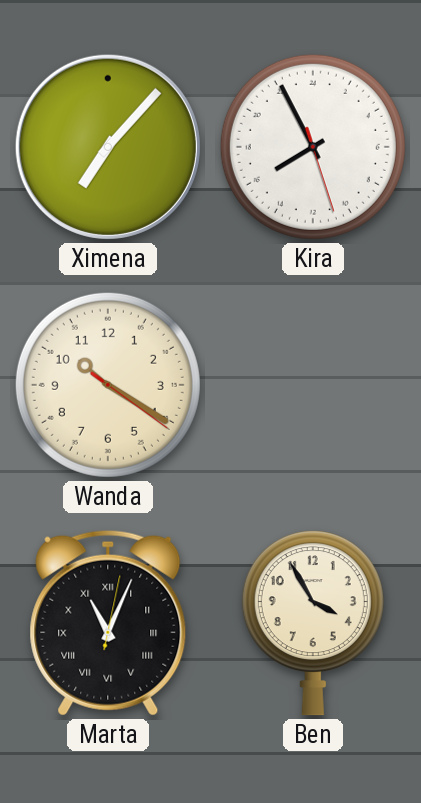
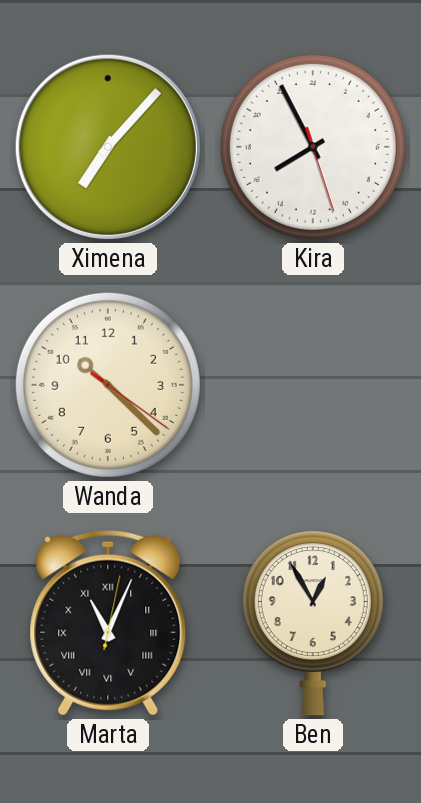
Wanda: 10:20 -> 10:22
Ben: 3:55 -> 12:55
